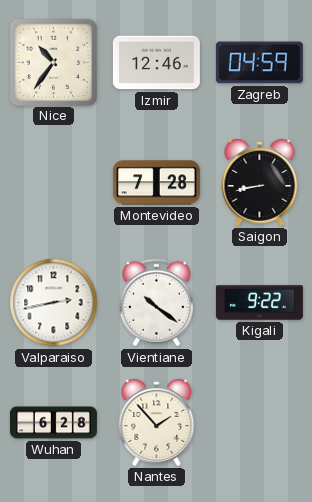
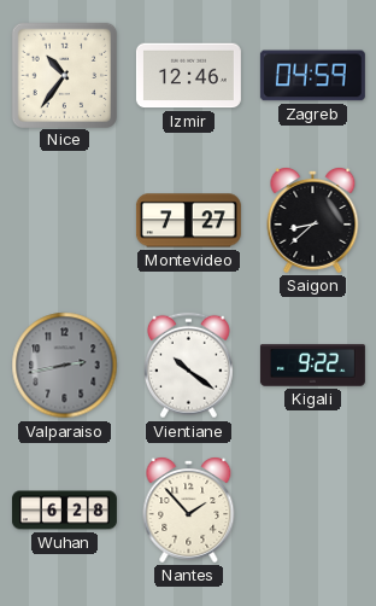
Montevideo: 7:28 -> 7:27
Saigon: 8:43 -> 8:38
Valparaiso dial: white -> grey
